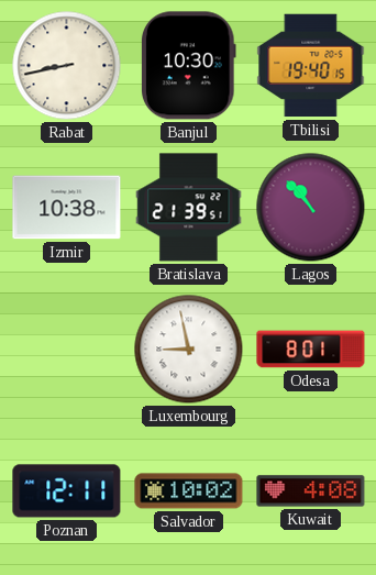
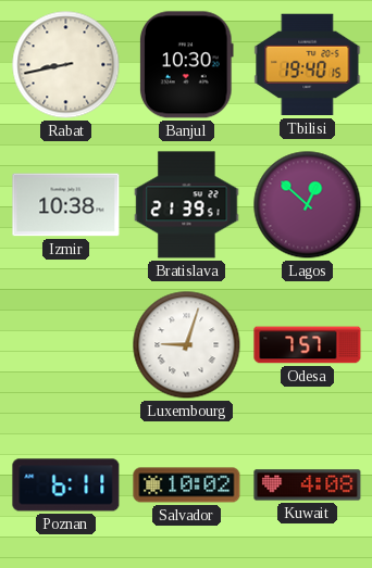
Lagos: 10:53 -> 12:52
Luxembourg: 8:58 -> 9:03
Odesa: 8:01 -> 7:57
Poznan: 12:11 -> 6:11
